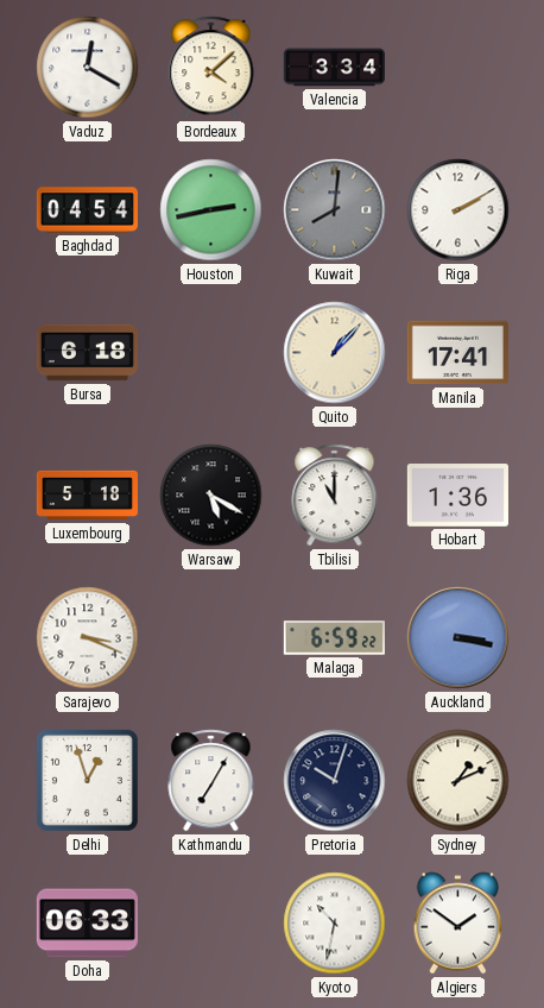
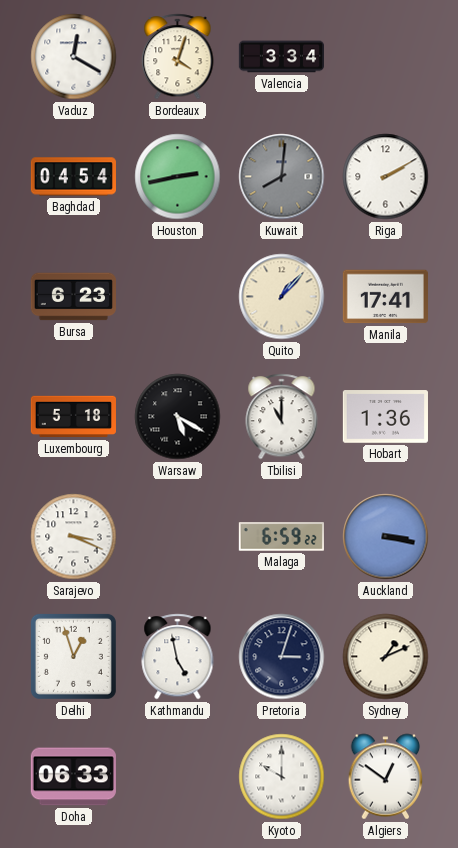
Bordeaux: 4:08 -> 4:03
Bursa: 6:18 -> 6:23
Kathmandu: 7:05 -> 4:58
Pretoria: 10:03 -> 3:03
Kyoto: 10:32 -> 10:00
Algiers: 1:51 -> 12:51
